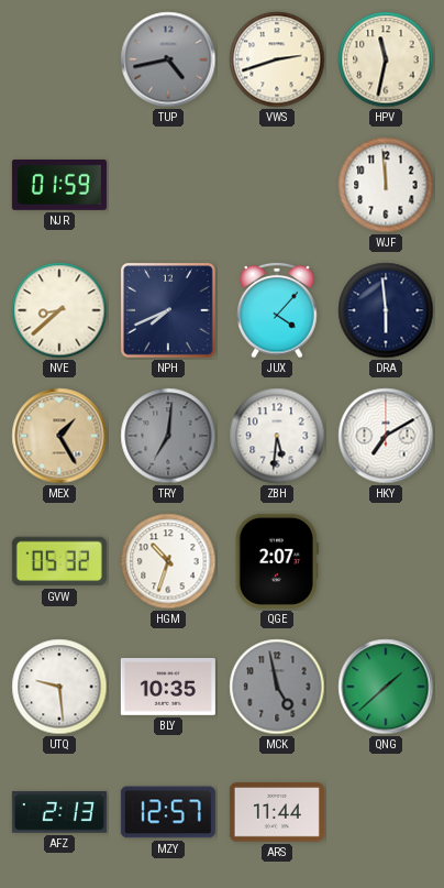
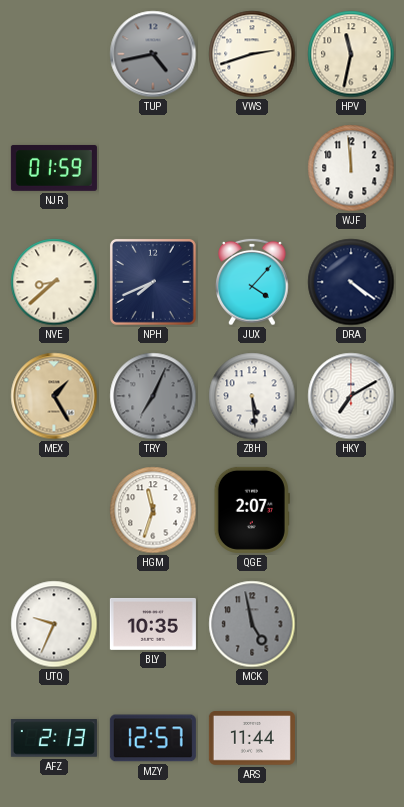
DRA: 5:59 -> 4:21
TRY: 7:01 -> 7:04
ZBH: 5:31 -> 5:29
GVW: 05:32 -> none
HGM: 10:33 -> 11:33
UTQ: 9:29 -> 9:34
QNG: 1:38 -> none
